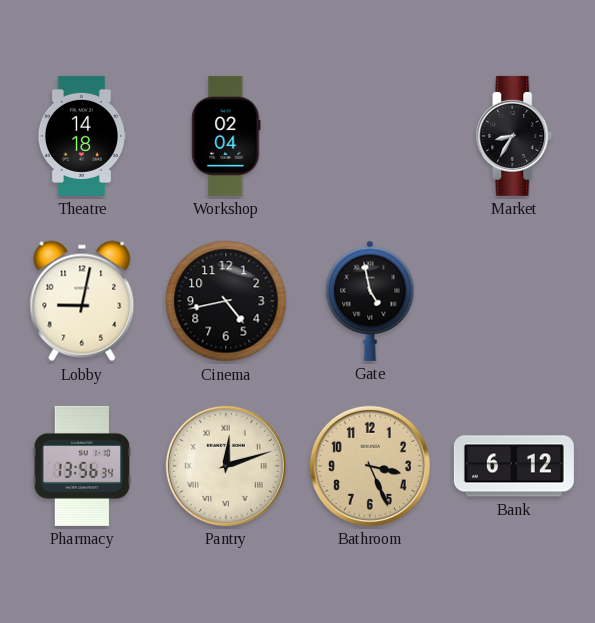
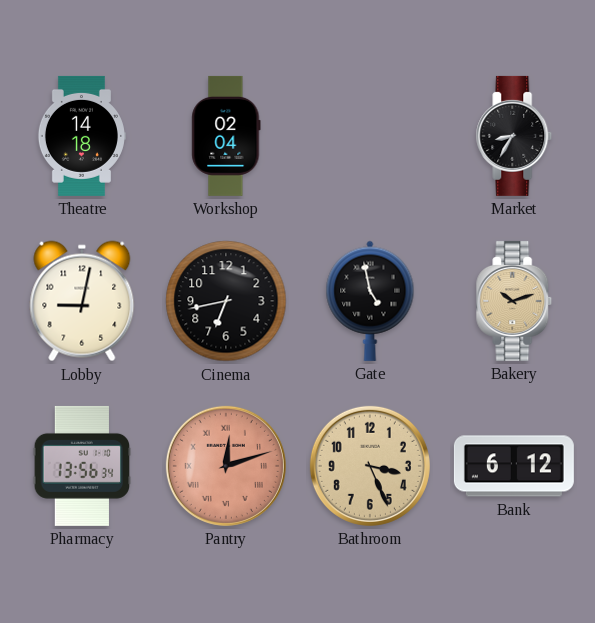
Cinema: 4:43 -> 6:43
Bakery: none -> 10:12
Pantry dial: cream -> salmon
